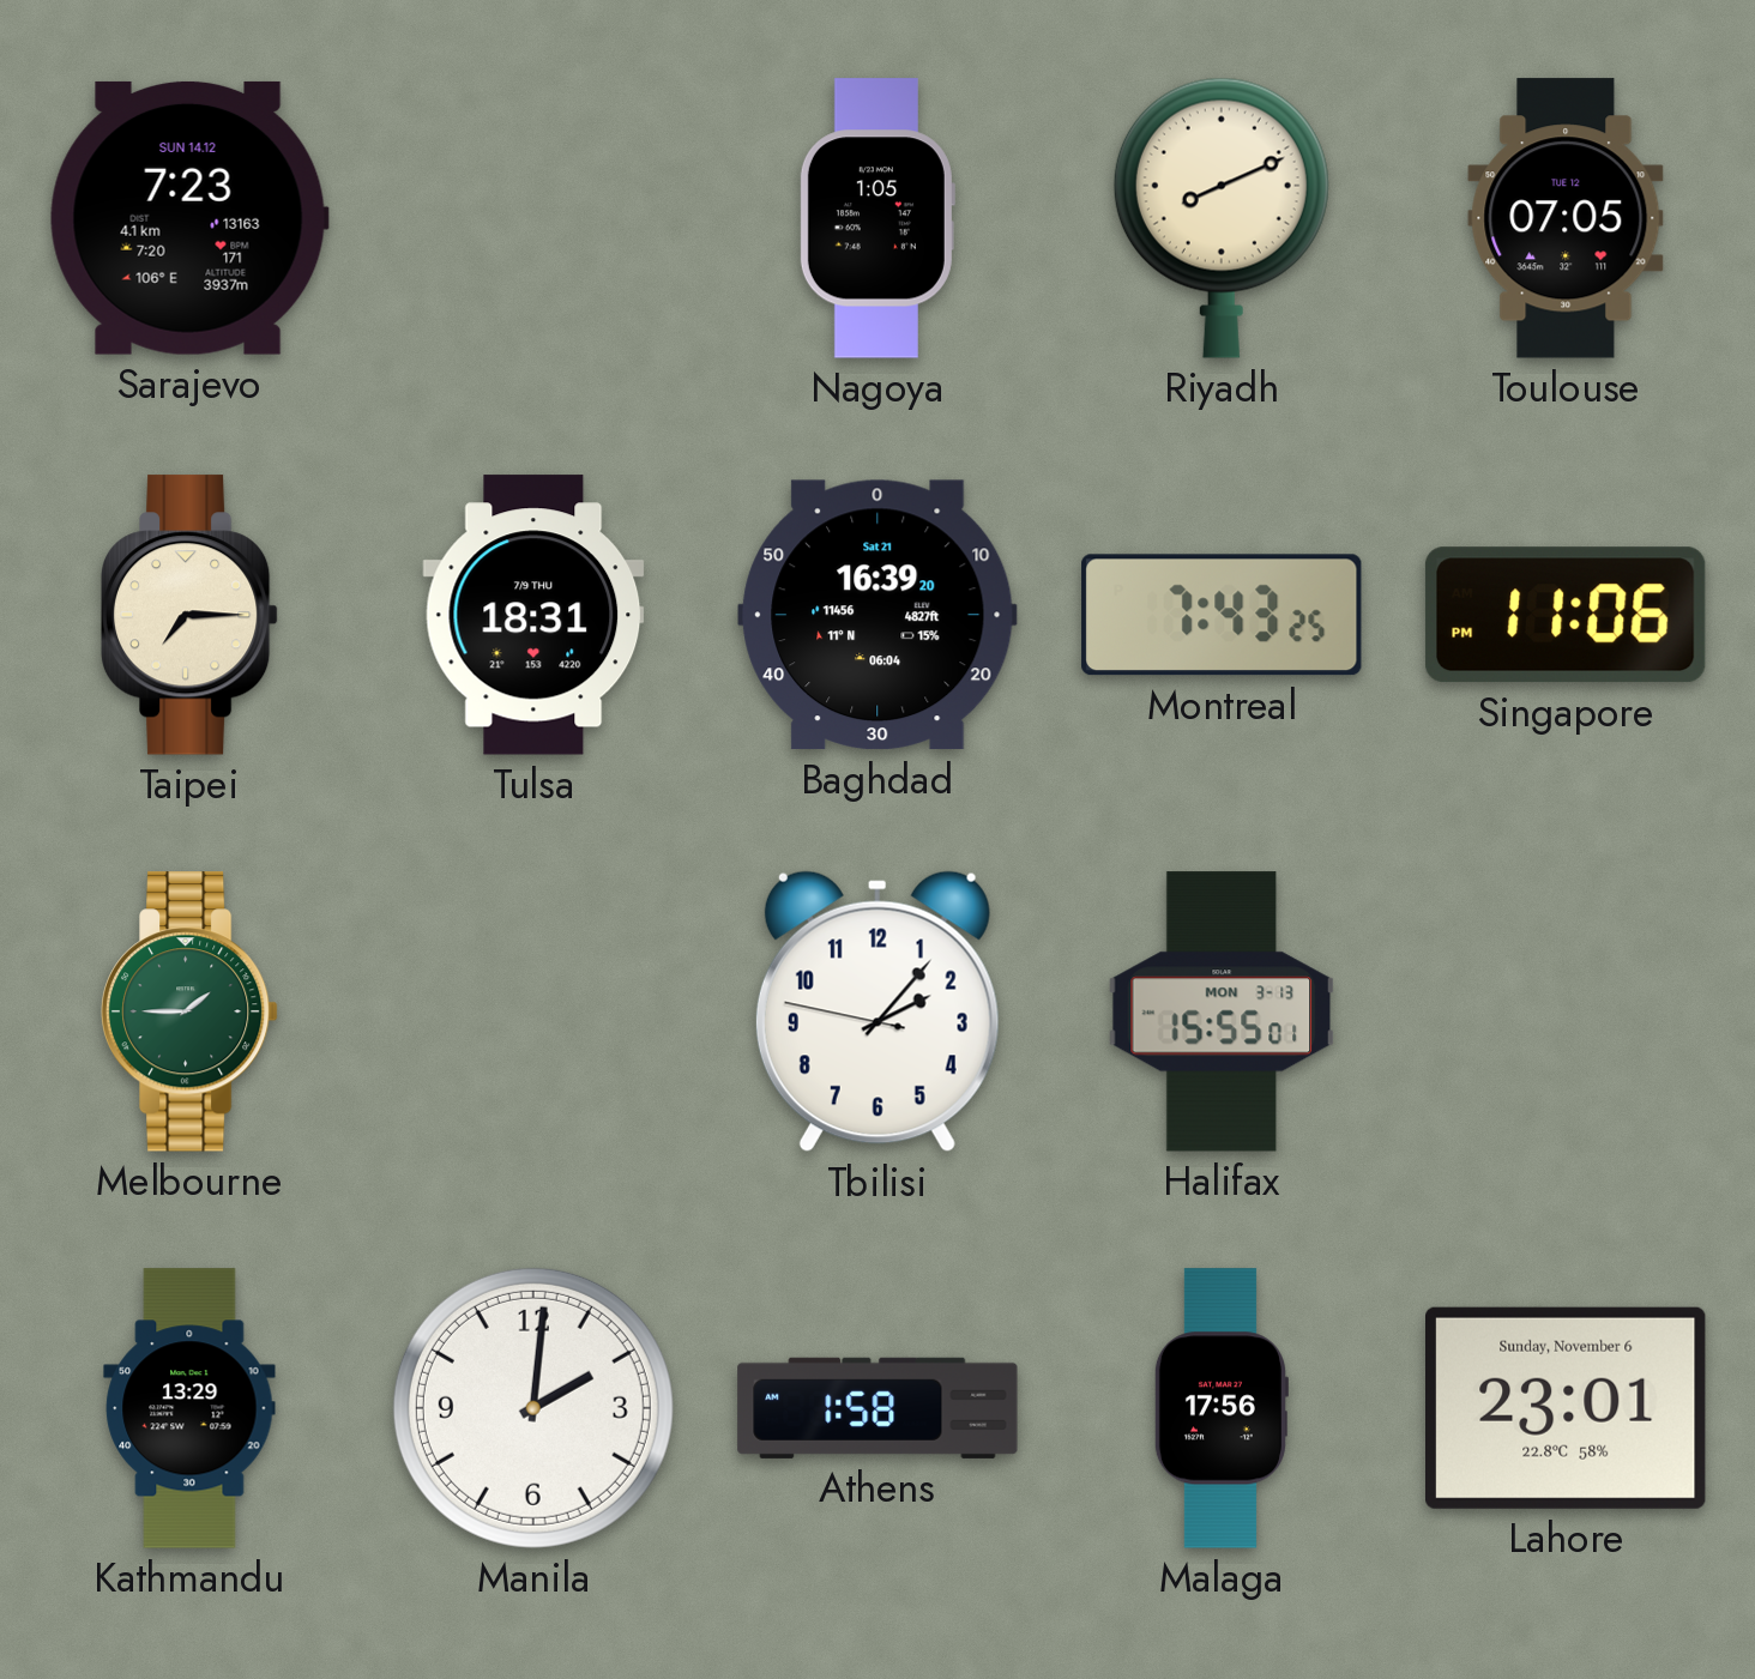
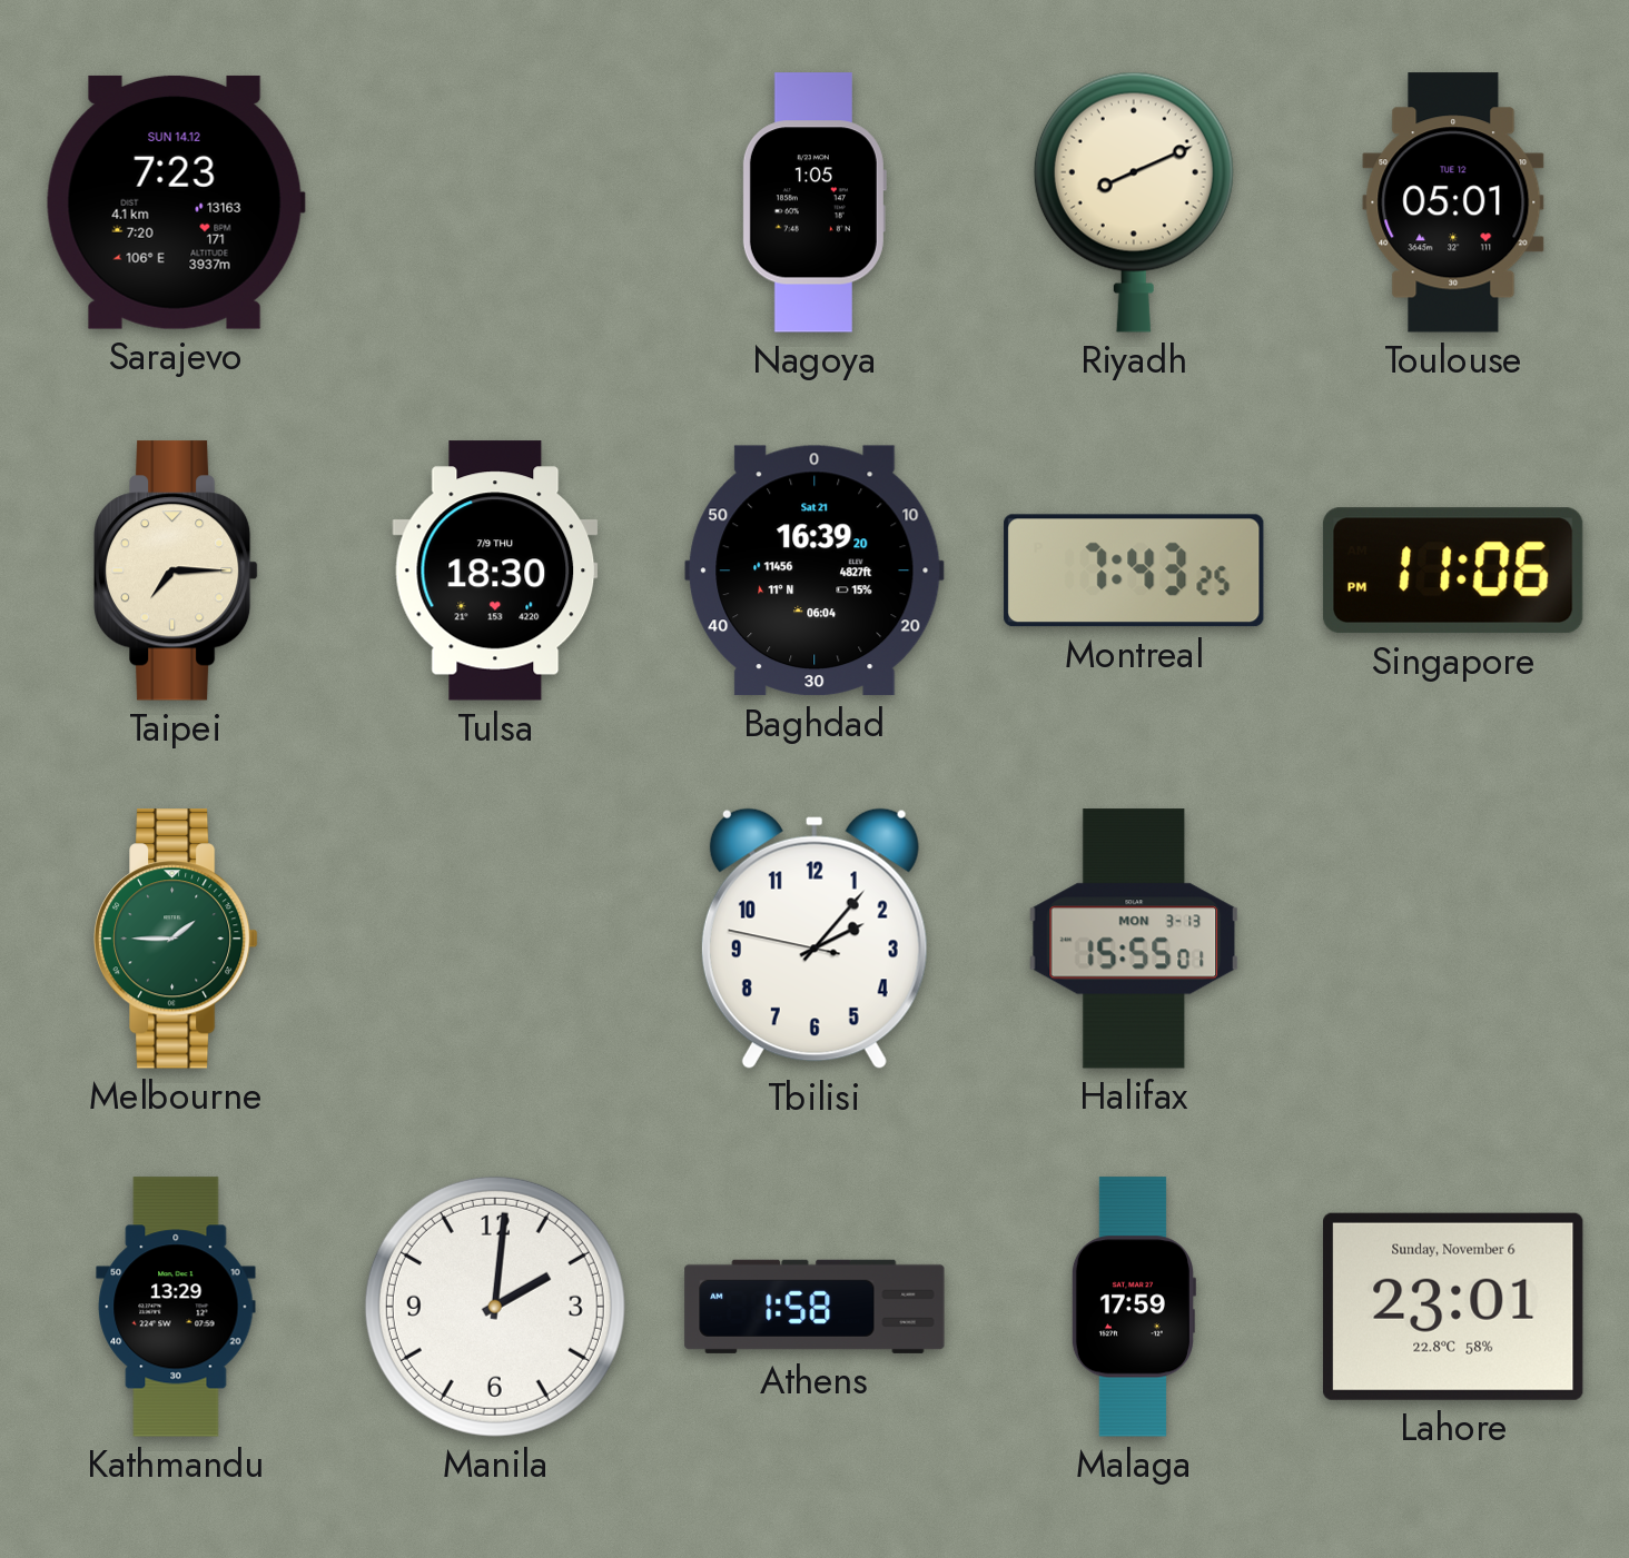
Toulouse: 07:05 -> 05:01
Tulsa: 18:31 -> 18:30
Malaga: 17:56 -> 17:59
